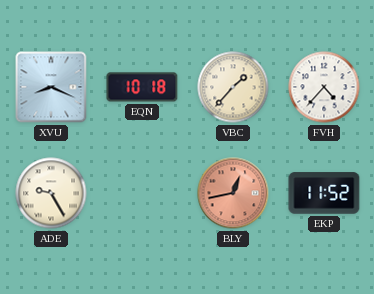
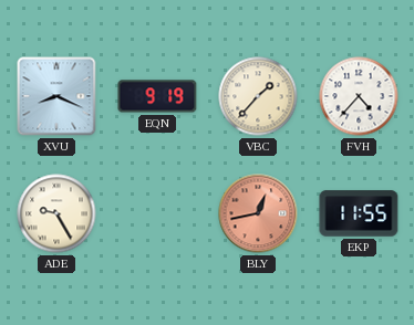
EQN: 10:18 -> 9:19
EKP: 11:52 -> 11:55
